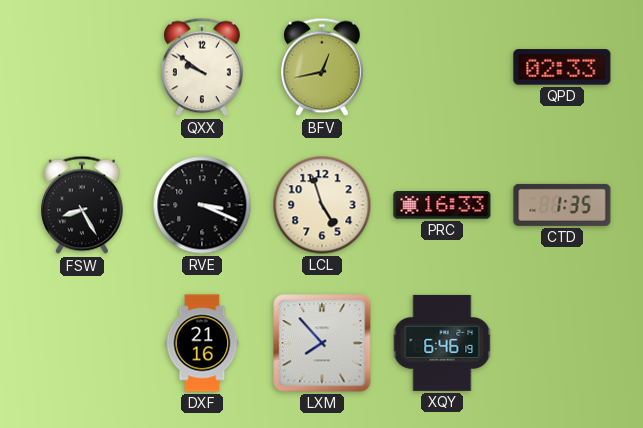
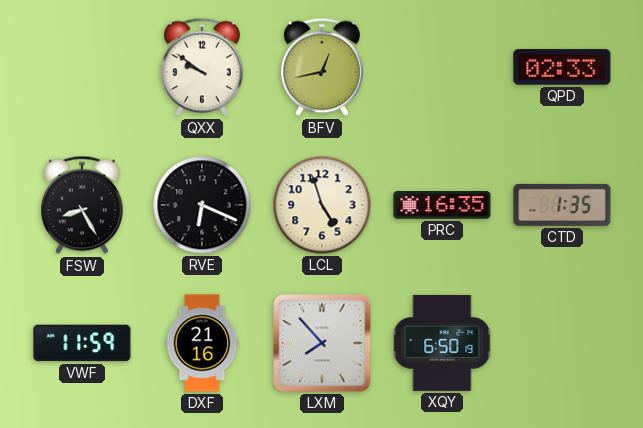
RVE: 3:19 -> 6:19
PRC: 16:33 -> 16:35
VWF: none -> 11:59
XQY: 6:46 -> 6:50
